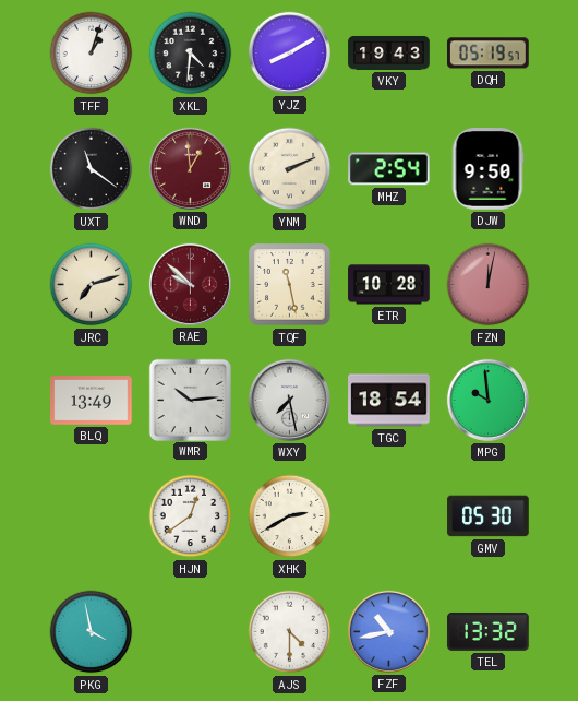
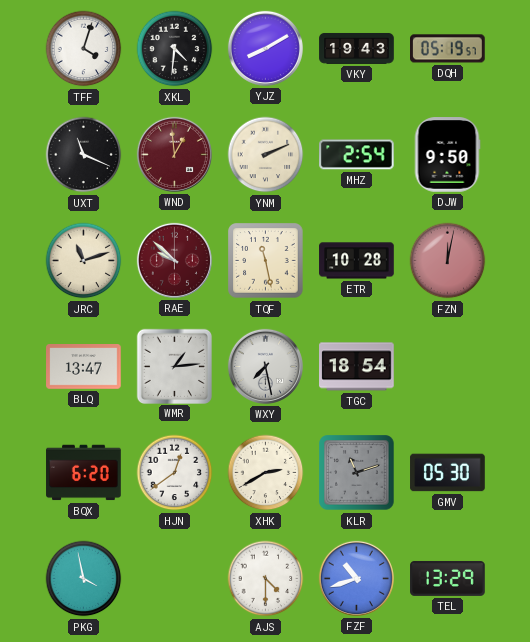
TFF: 1:03 -> 4:03
UXT: 11:21 -> 11:19
JRC: 7:12 -> 11:12
BLQ: 13:49 -> 13:47
WMR: 10:14 -> 1:14
MPG: 9:59 -> none
BQX: none -> 6:20
KLR: none -> 11:12
FZF: 10:43 -> 10:42
TEL: 13:32 -> 13:29
